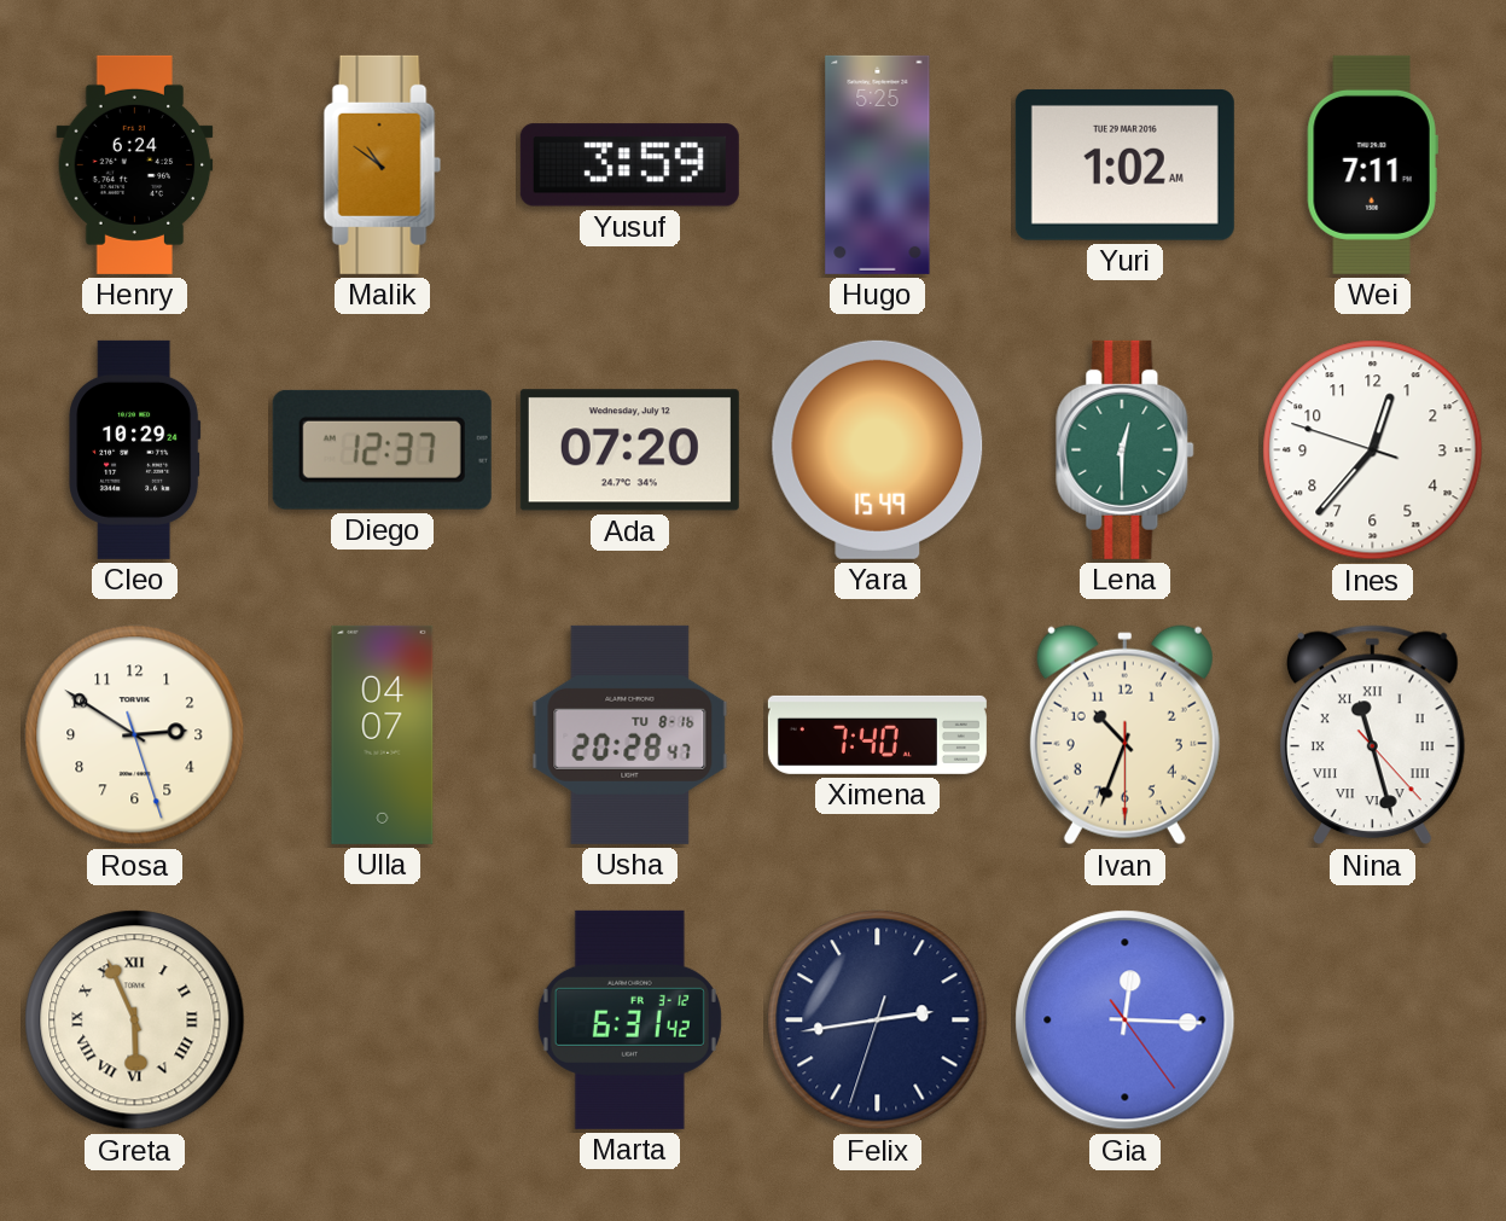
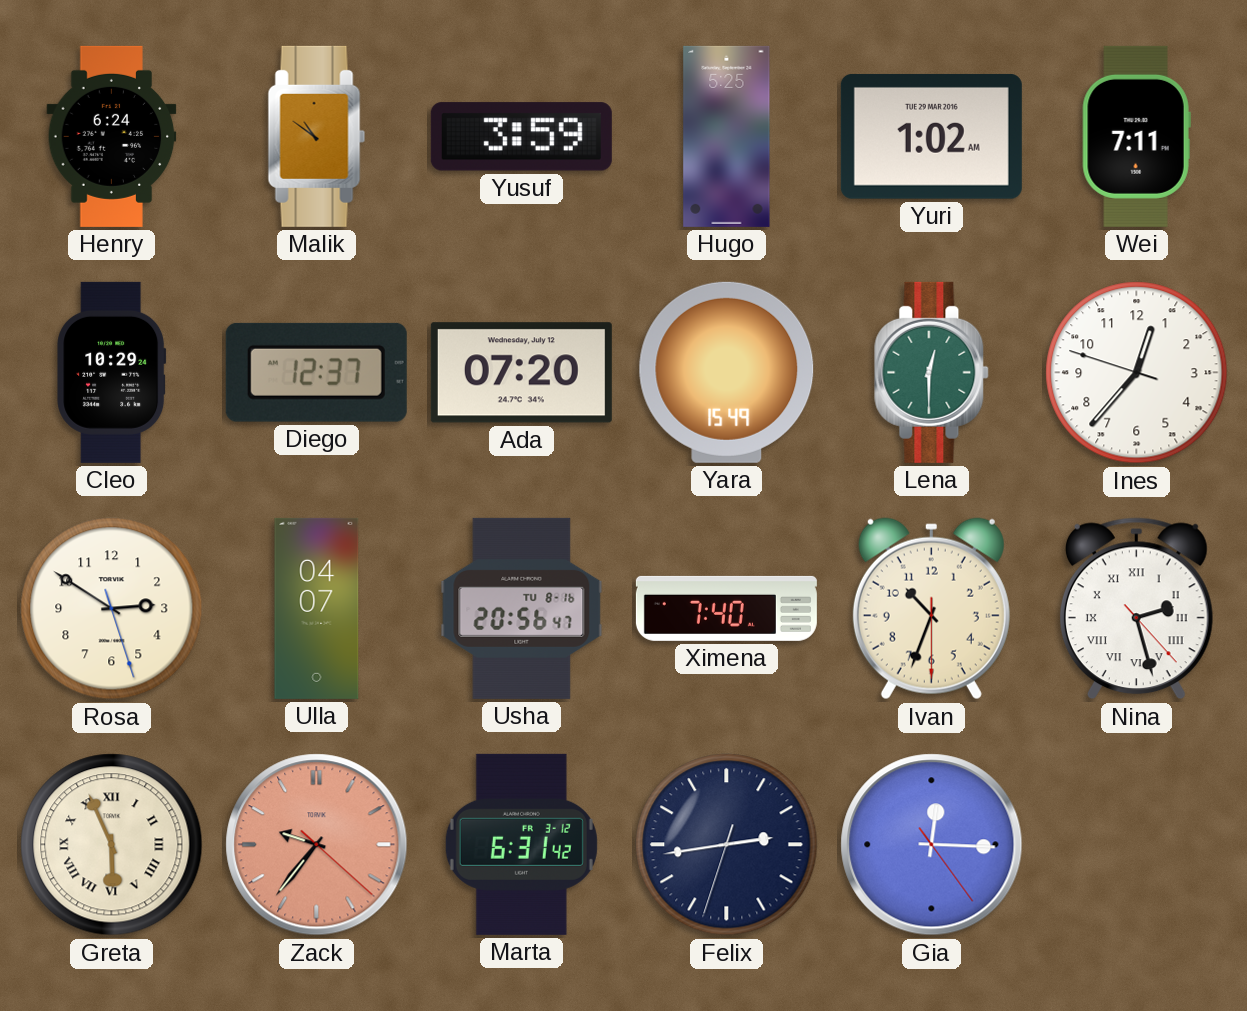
Usha: 20:28 -> 20:56
Nina: 11:27 -> 2:27
Zack: none -> 9:36
